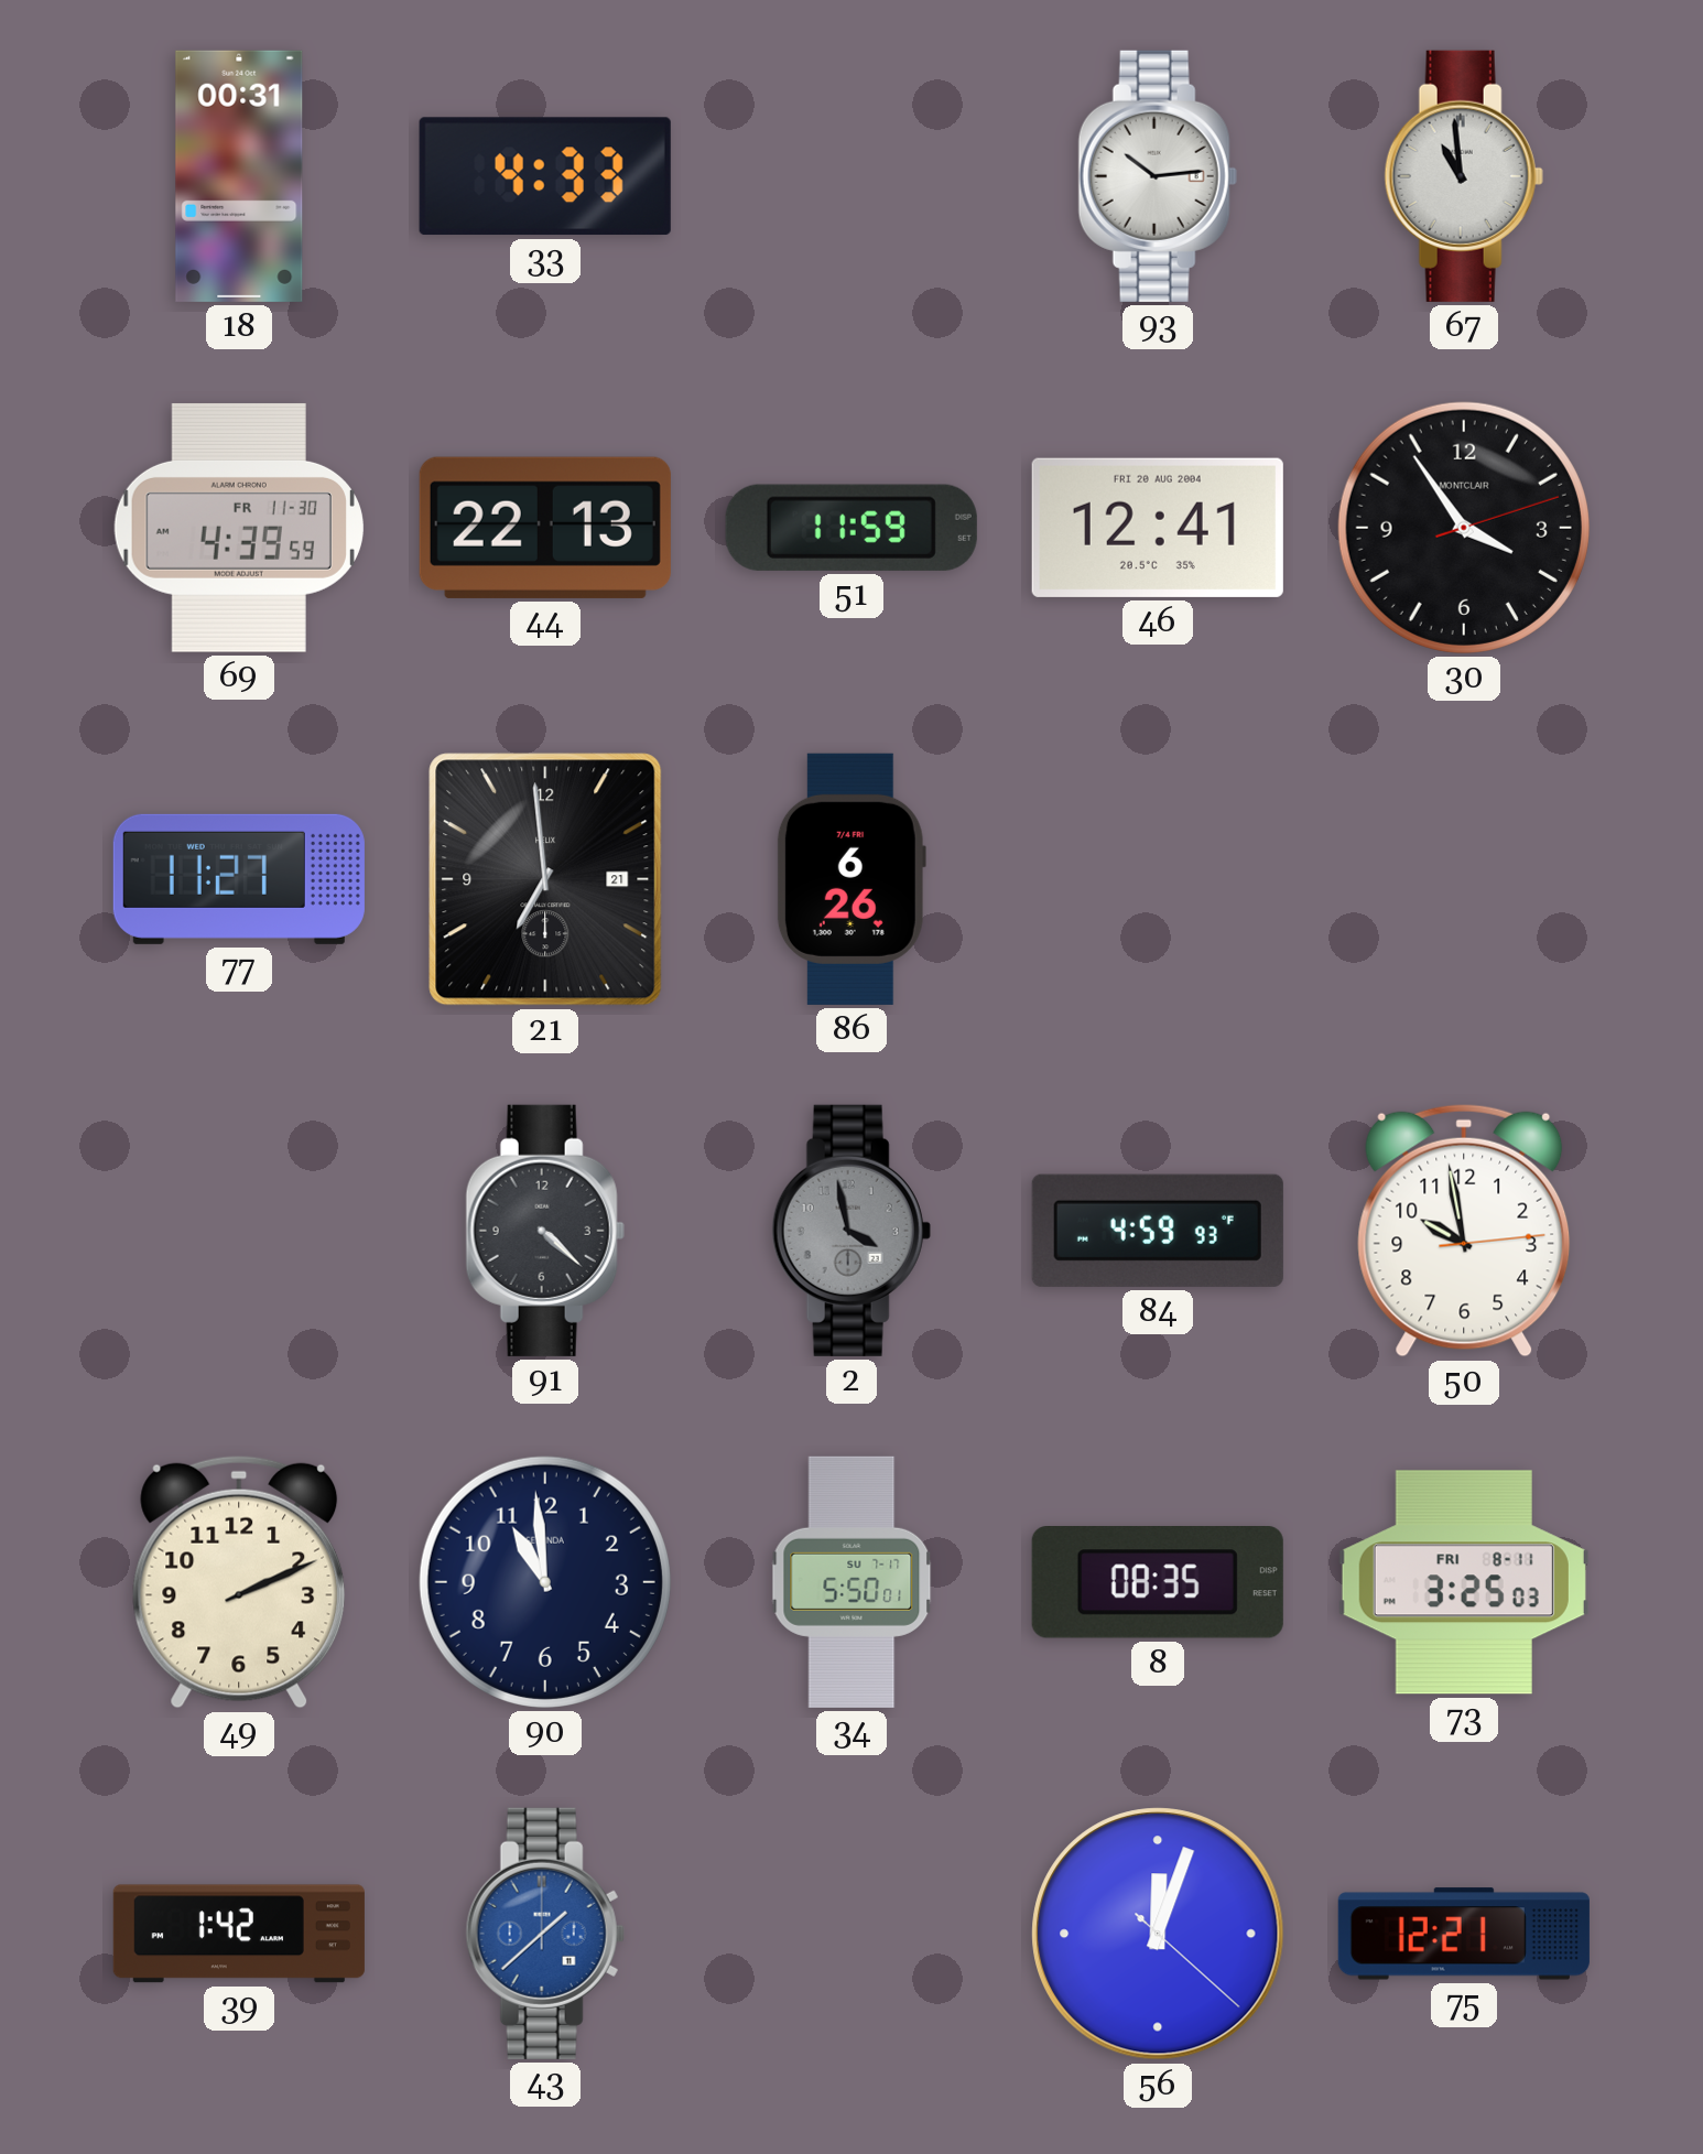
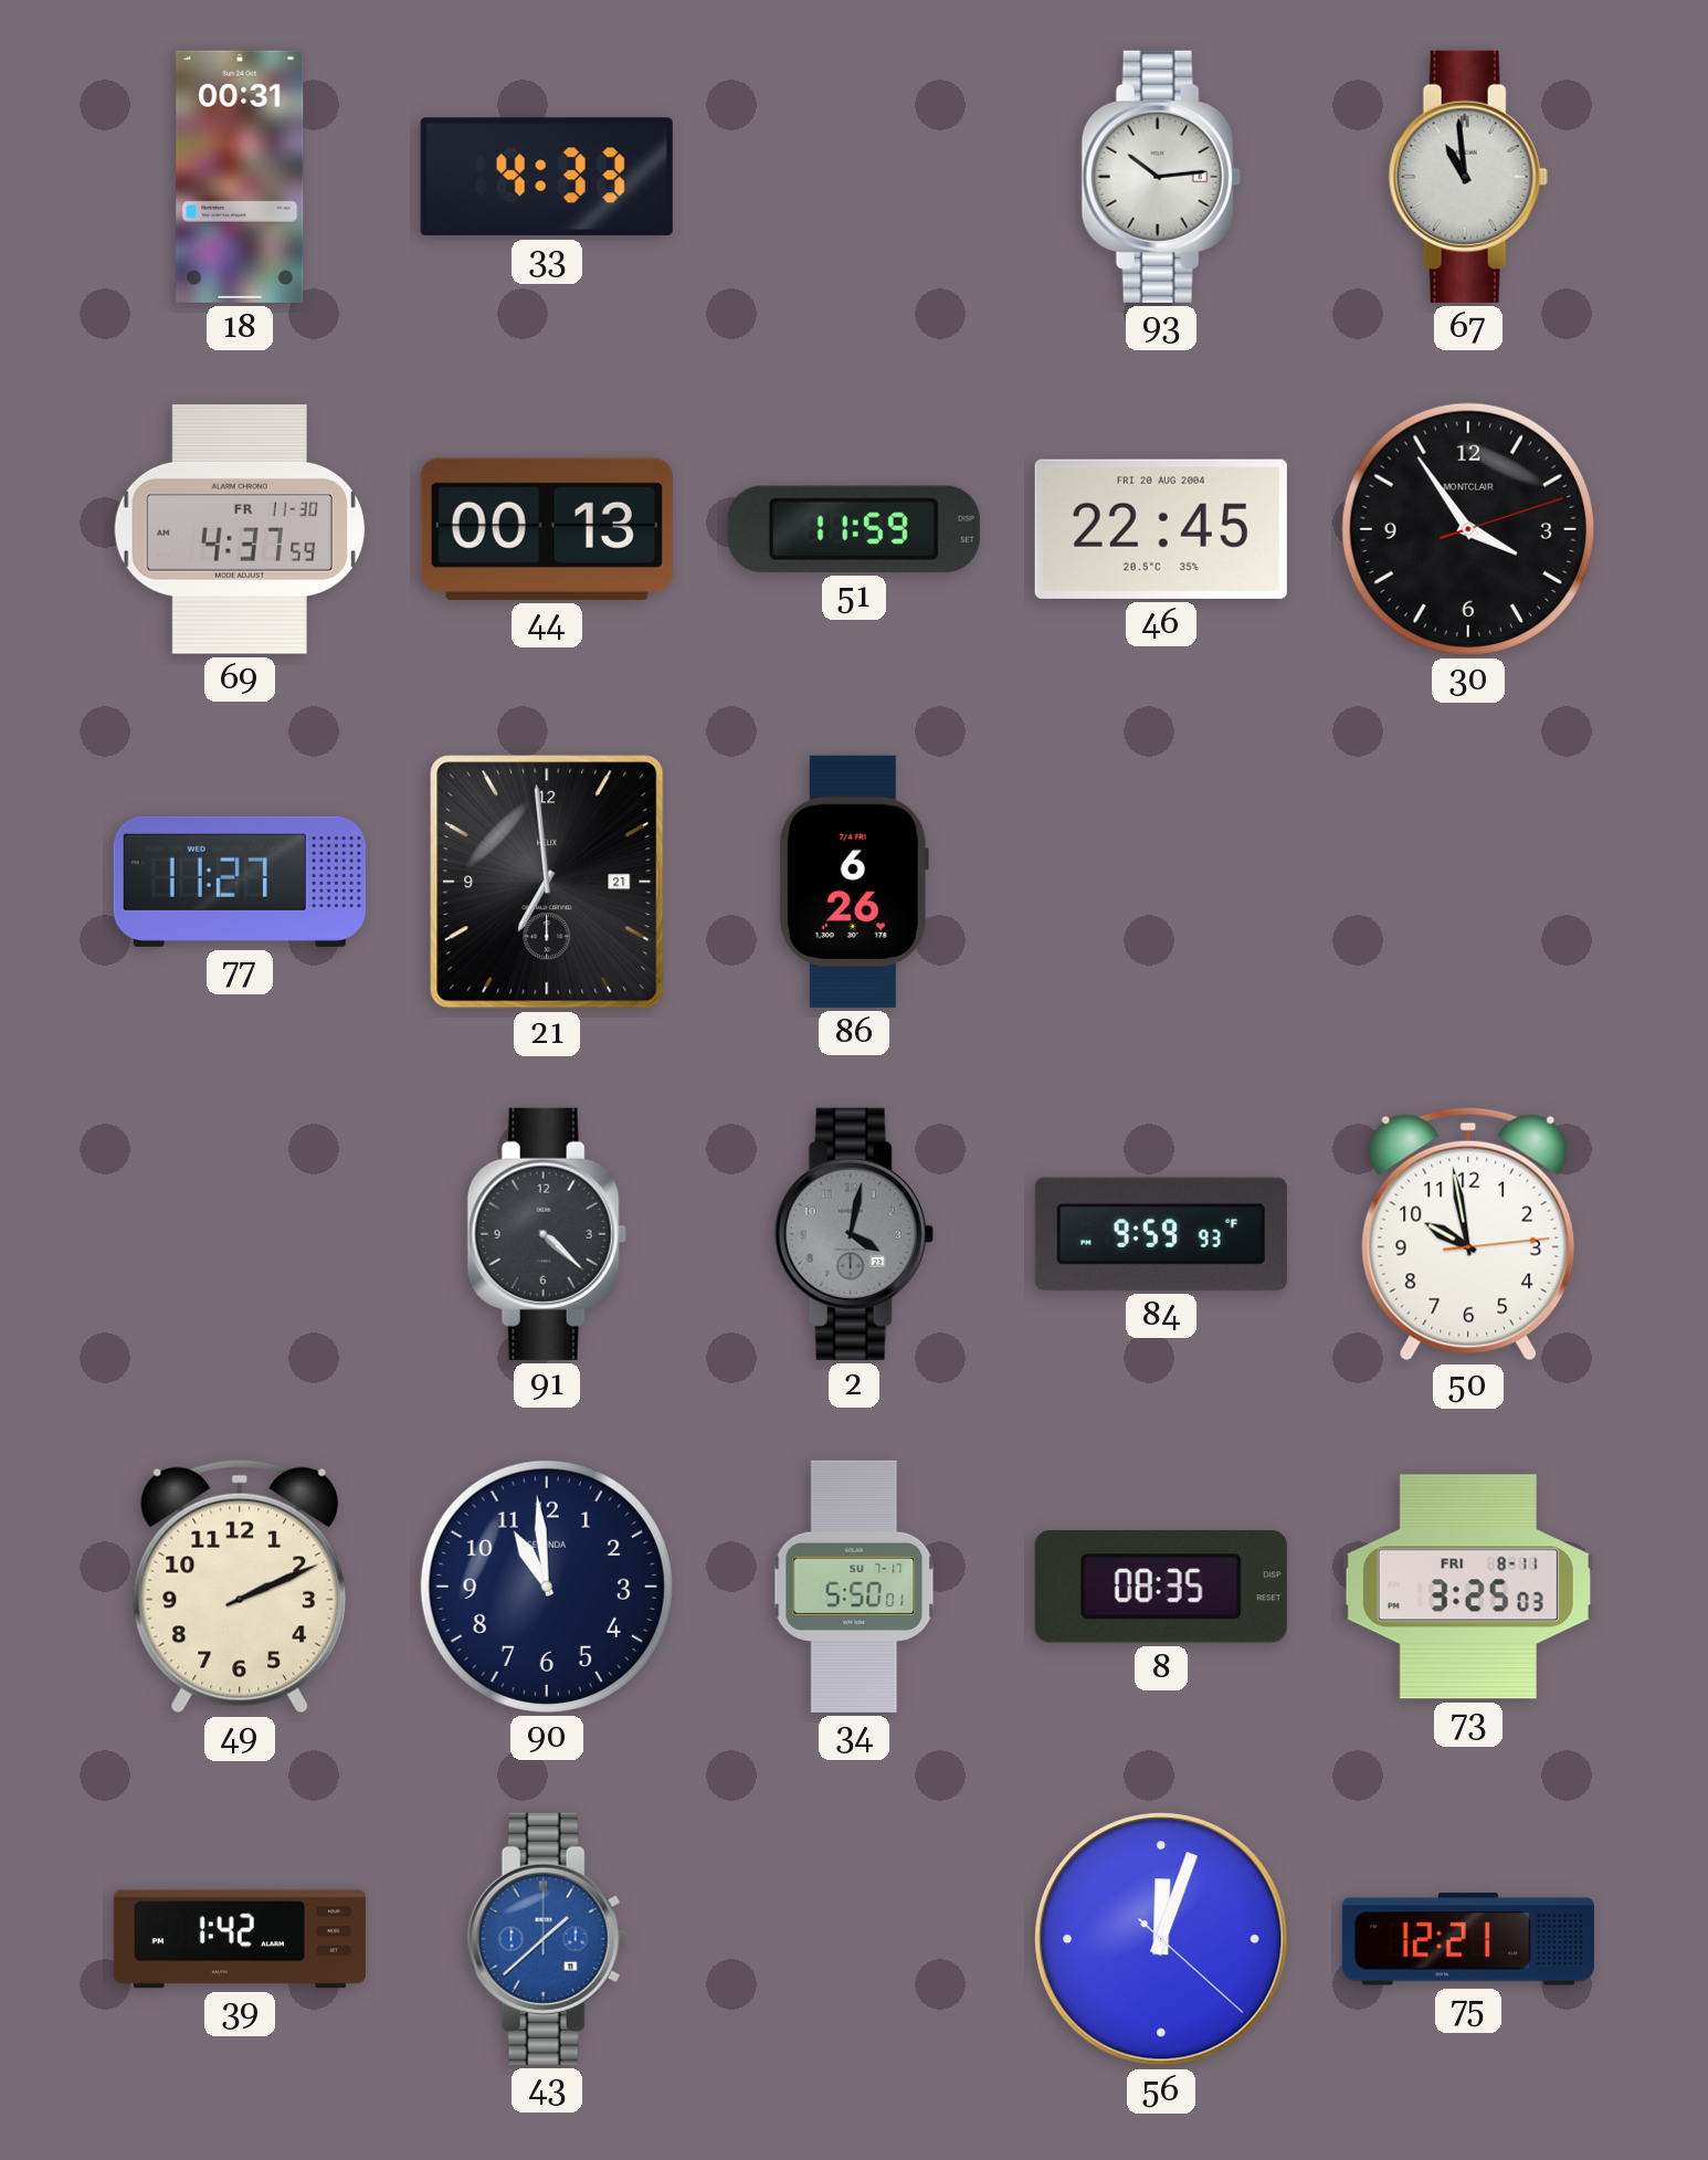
69: 4:39 -> 4:37
44: 22:13 -> 00:13
46: 12:41 -> 22:45
2: 3:58 -> 4:02
84: 4:59 -> 9:59
